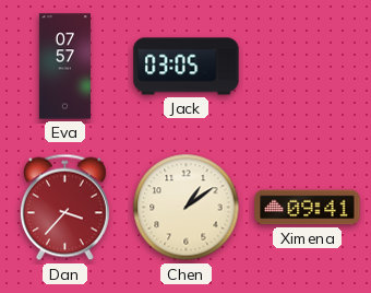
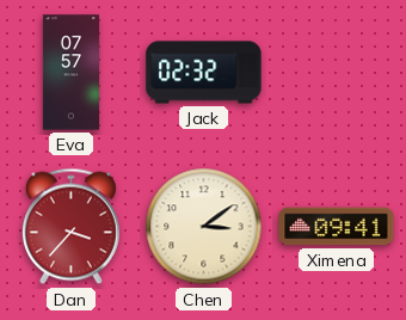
Jack: 03:05 -> 02:32
Chen: 1:09 -> 3:09
